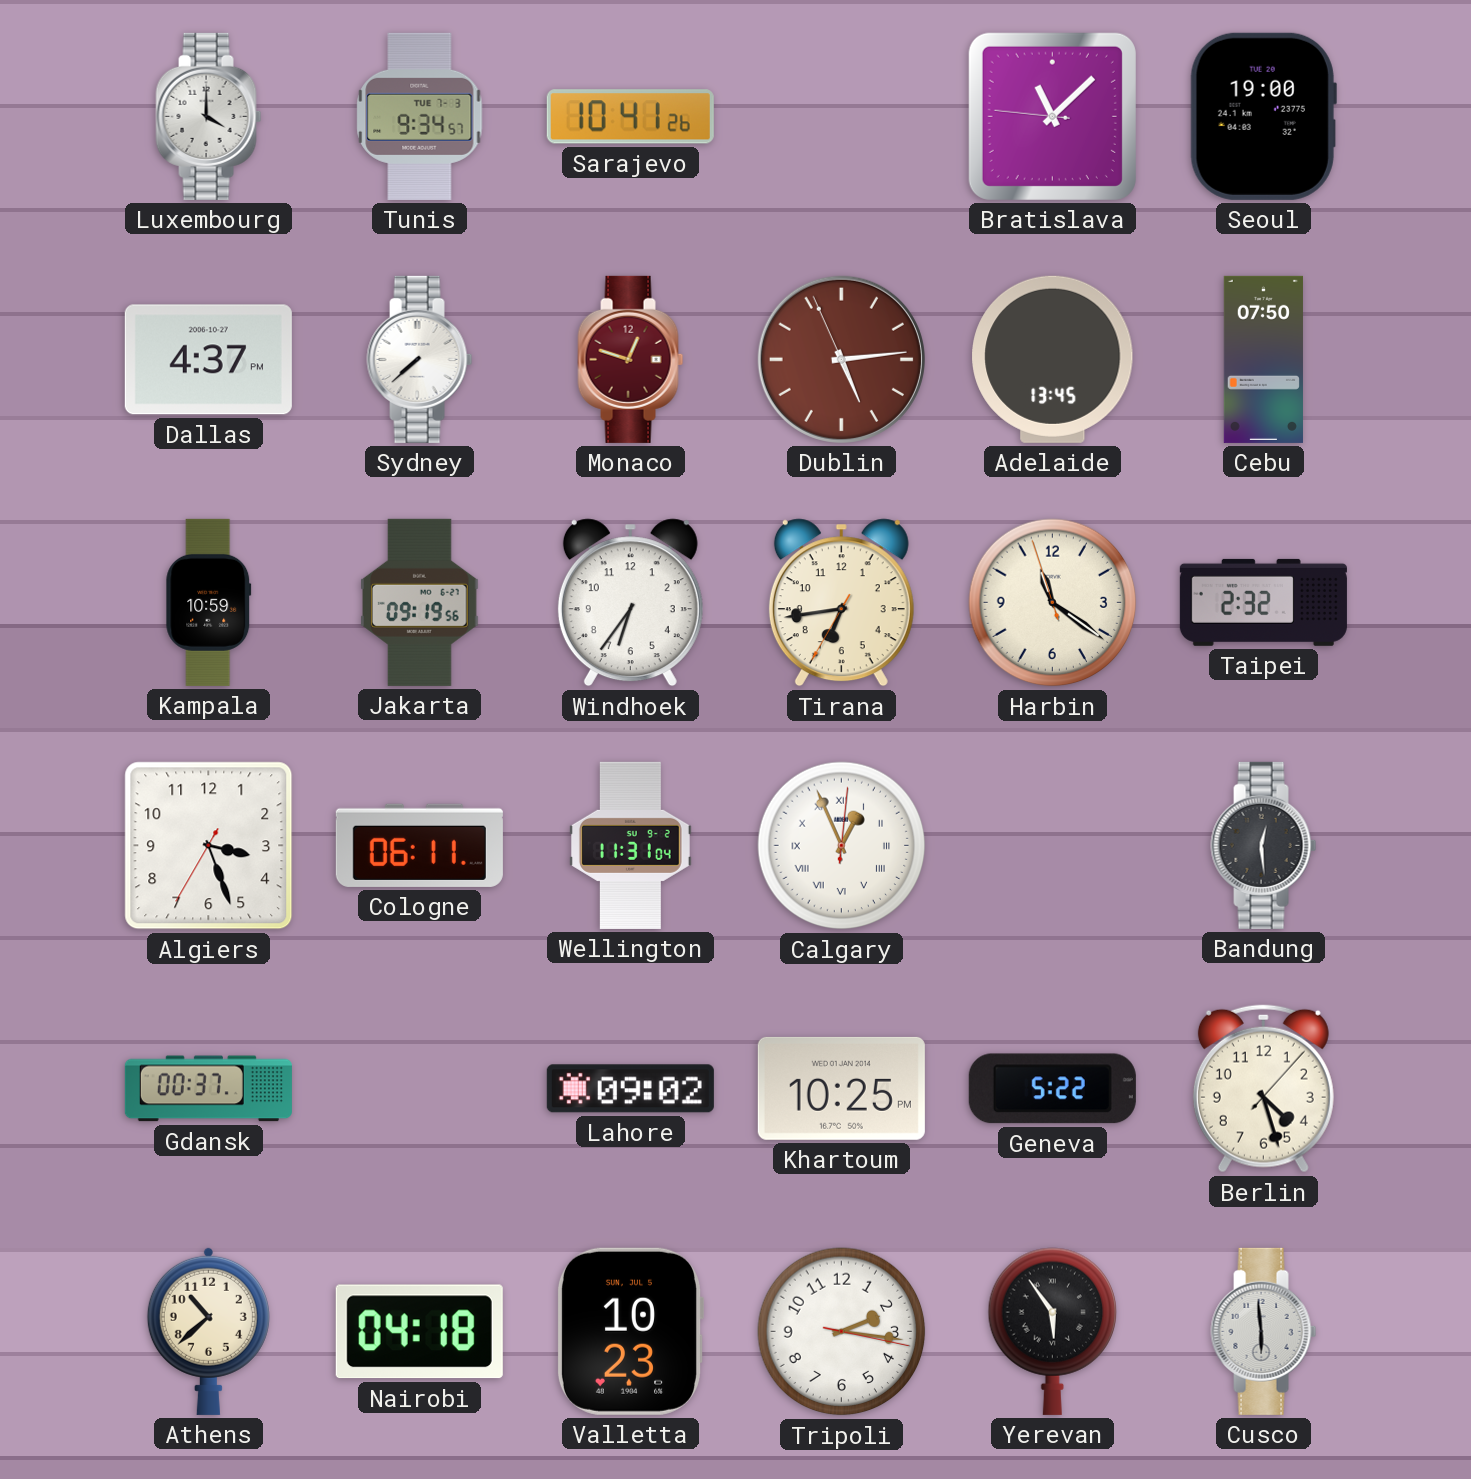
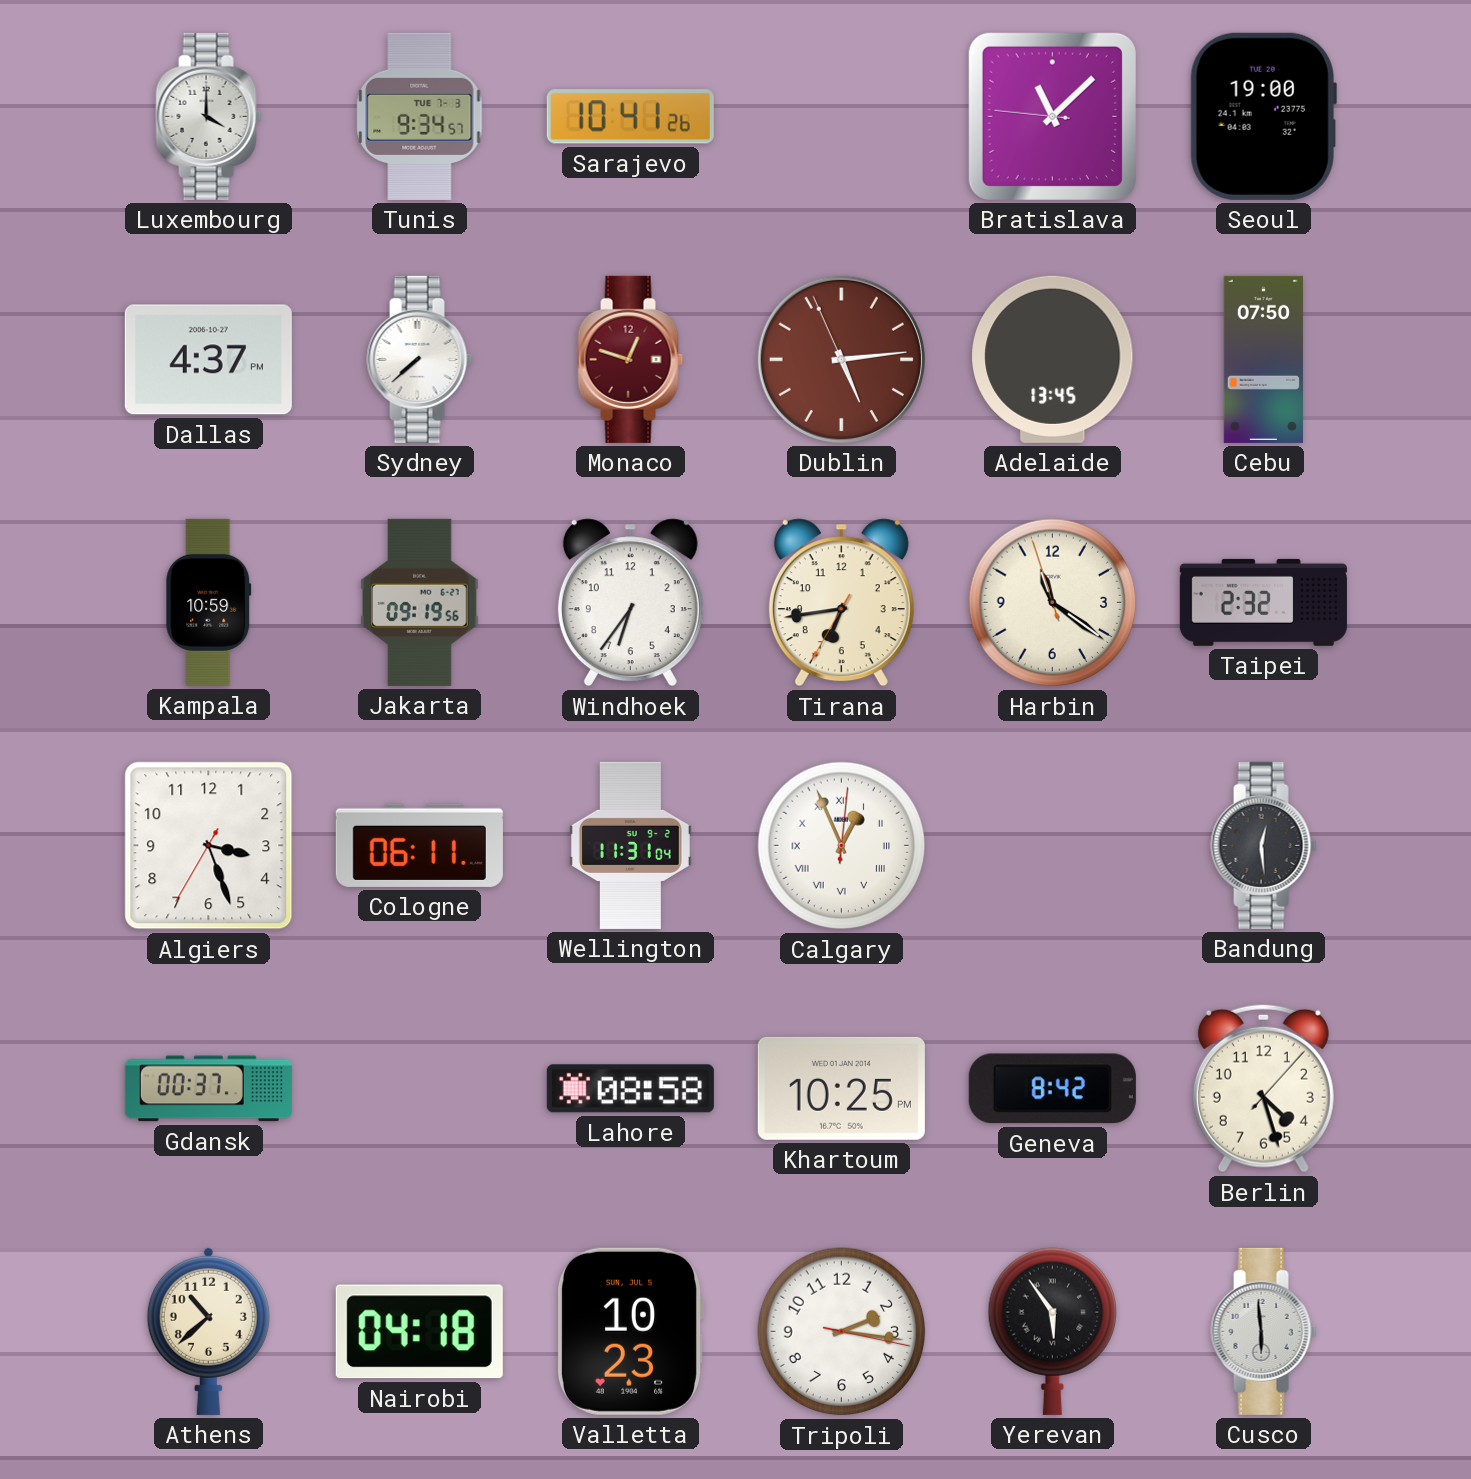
Lahore: 09:02 -> 08:58
Geneva: 5:22 -> 8:42
